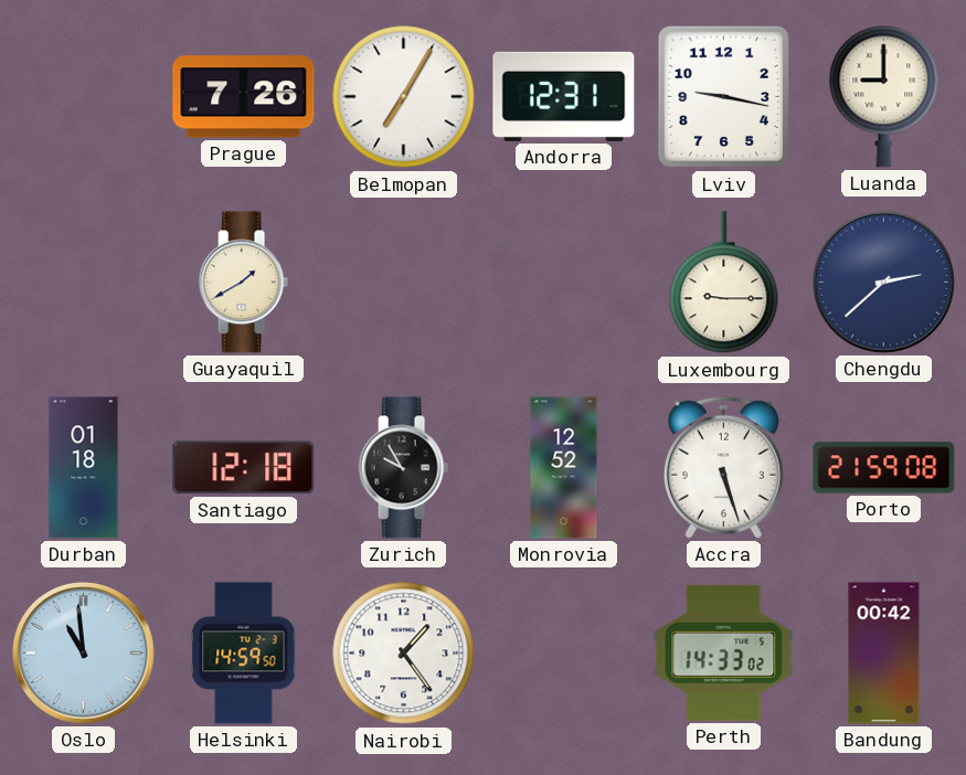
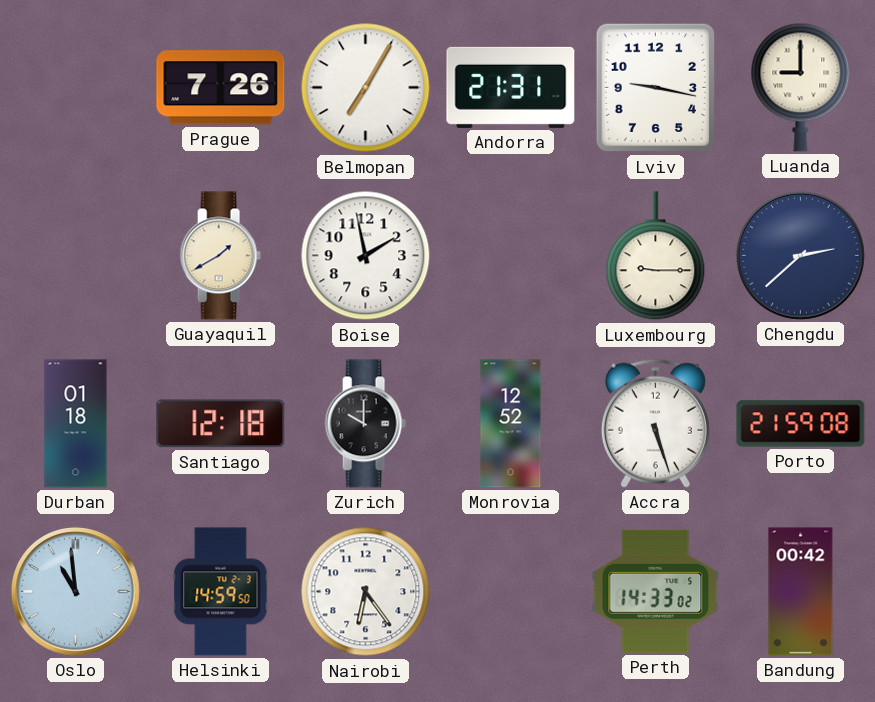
Andorra: 12:31 -> 21:31
Boise: none -> 1:58
Zurich: 9:55 -> 10:00
Nairobi: 1:24 -> 6:24
